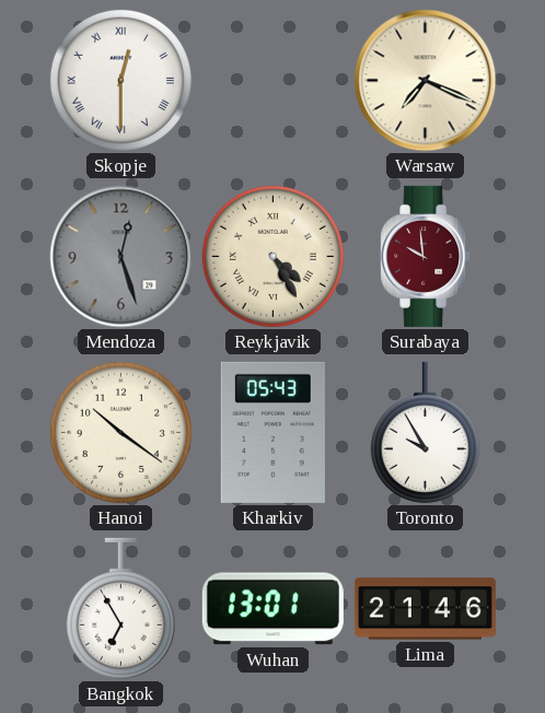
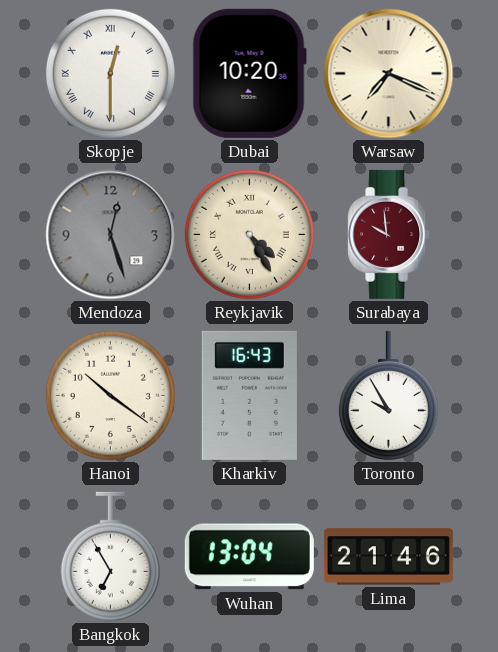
Dubai: none -> 10:20
Kharkiv: 05:43 -> 16:43
Wuhan: 13:01 -> 13:04
